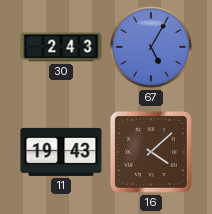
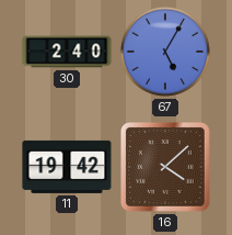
30: 2:43 -> 2:40
11: 19:43 -> 19:42
